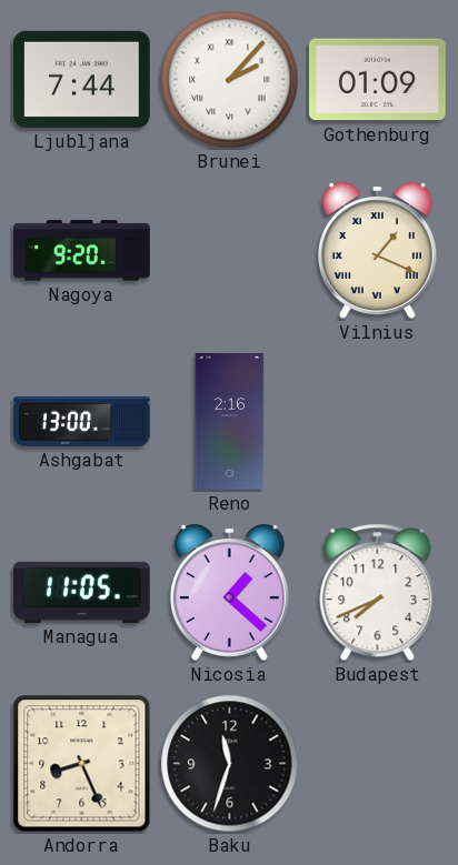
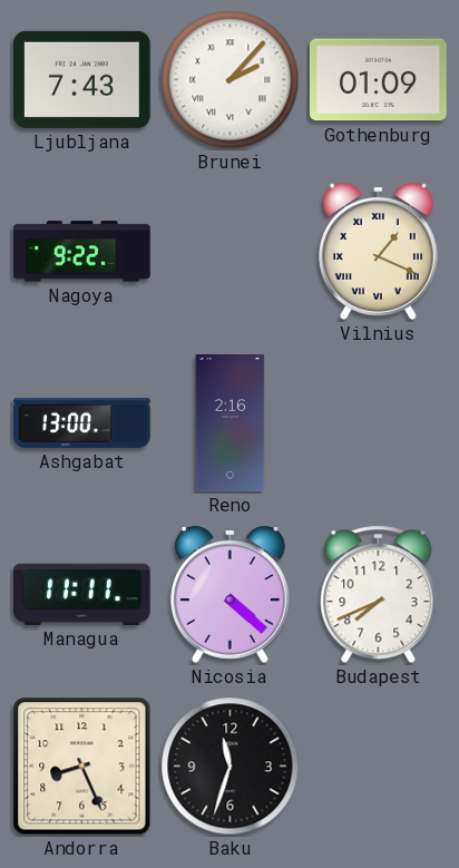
Ljubljana: 7:44 -> 7:43
Nagoya: 9:20 -> 9:22
Managua: 11:05 -> 11:11
Nicosia: 1:22 -> 4:22
